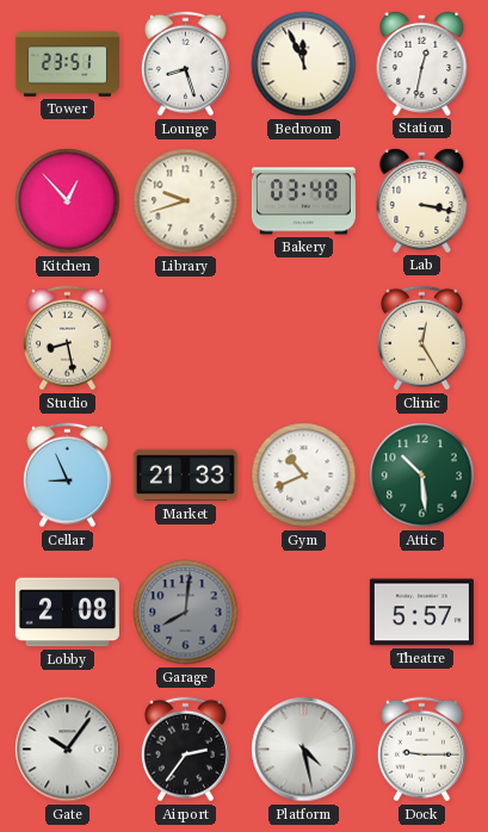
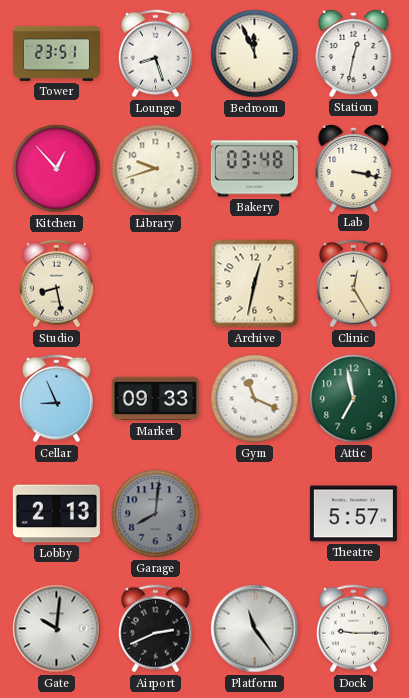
Archive: none -> 12:32
Market: 21:33 -> 09:33
Gym: 10:41 -> 11:19
Attic: 10:29 -> 6:58
Lobby: 2:08 -> 2:13
Gate: 10:06 -> 10:01
Airport: 2:36 -> 2:41
Platform: 4:28 -> 11:24
